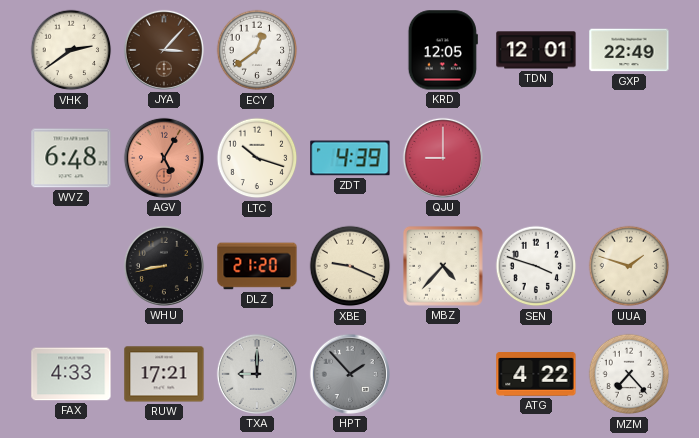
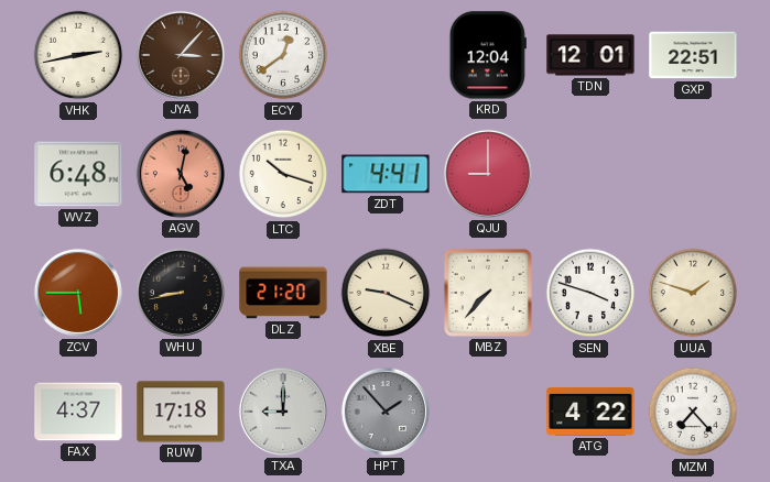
VHK: 2:39 -> 2:43
KRD: 12:05 -> 12:04
GXP: 22:49 -> 22:51
AGV: 5:05 -> 5:02
ZDT: 4:39 -> 4:41
ZCV: none -> 5:45
MBZ: 4:37 -> 7:37
FAX: 4:33 -> 4:37
RUW: 17:21 -> 17:18
